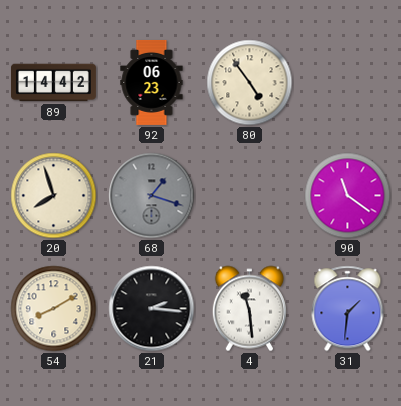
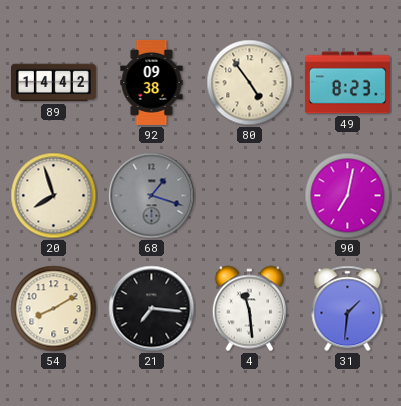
92: 06:23 -> 09:38
49: none -> 8:23
90: 11:21 -> 7:02
21: 2:16 -> 7:16
